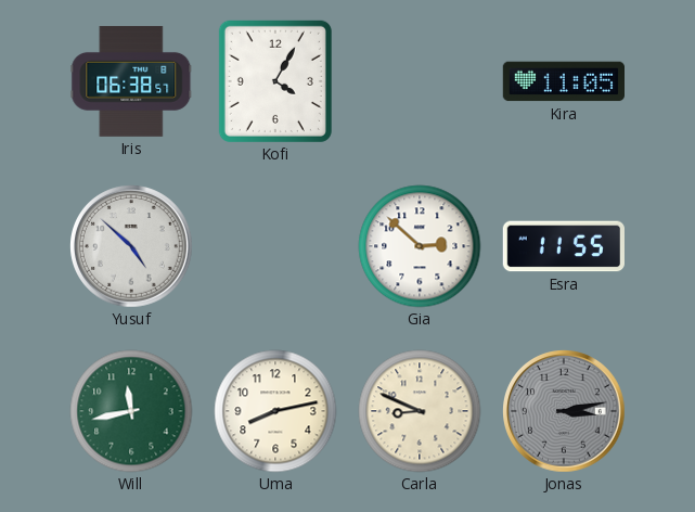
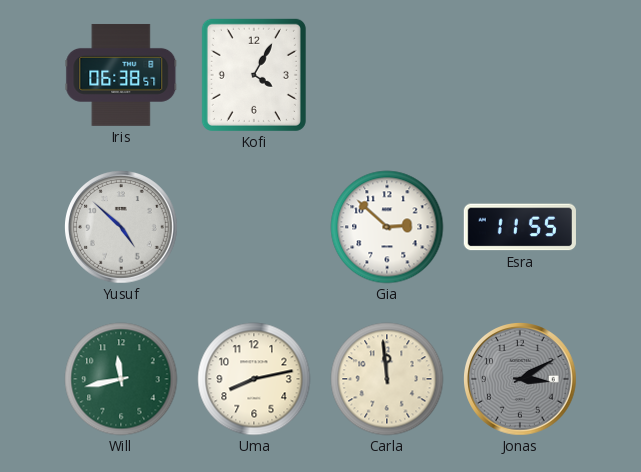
Kira: 11:05 -> none
Carla: 8:49 -> 11:59
Jonas: 3:13 -> 3:10
